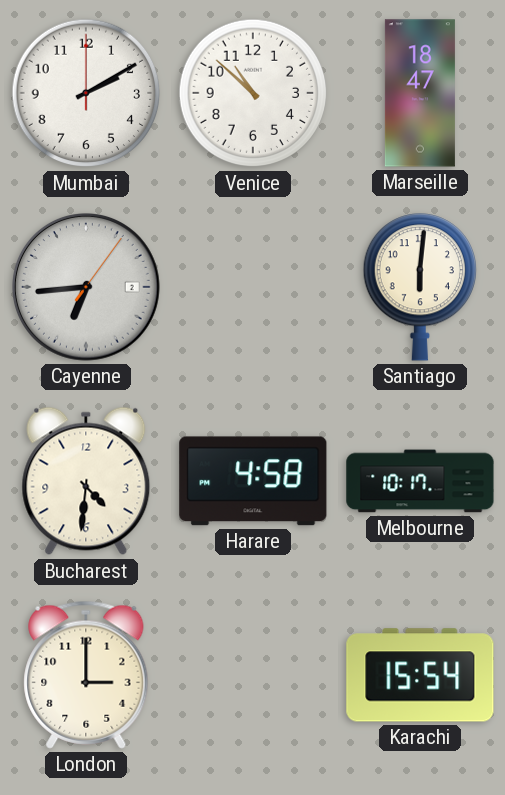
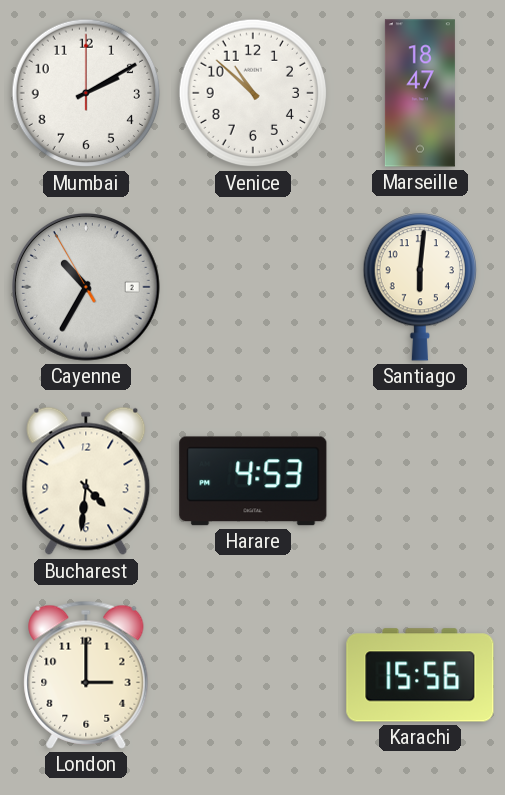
Cayenne: 6:44 -> 10:34
Harare: 4:58 -> 4:53
Melbourne: 10:17 -> none
Karachi: 15:54 -> 15:56
